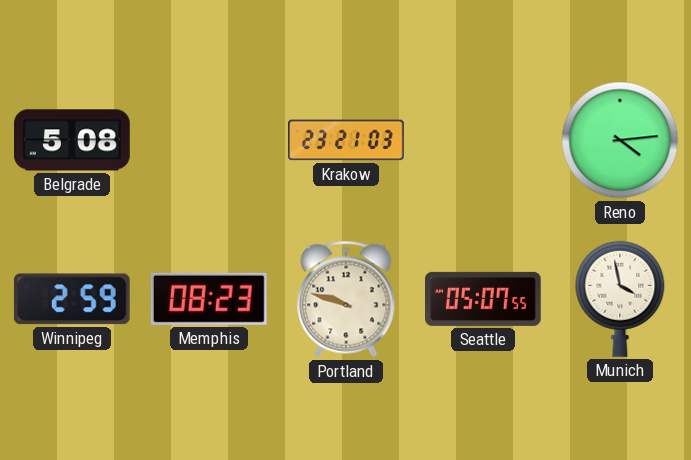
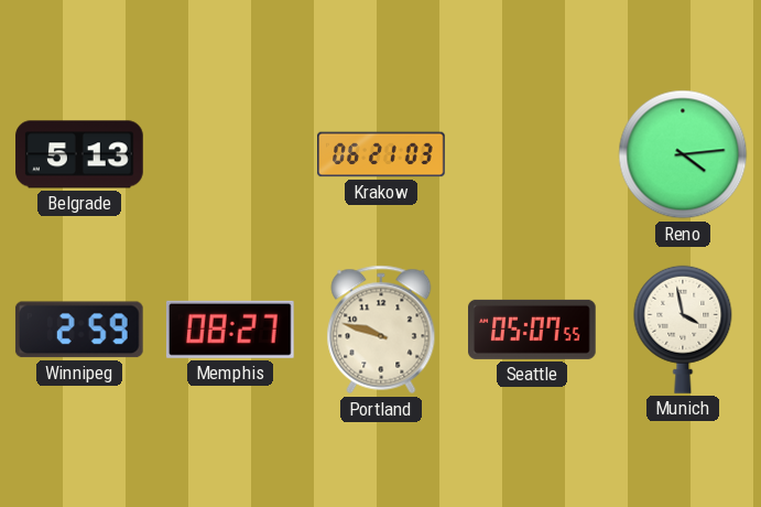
Belgrade: 5:08 -> 5:13
Krakow: 23:21 -> 06:21
Memphis: 08:23 -> 08:27
